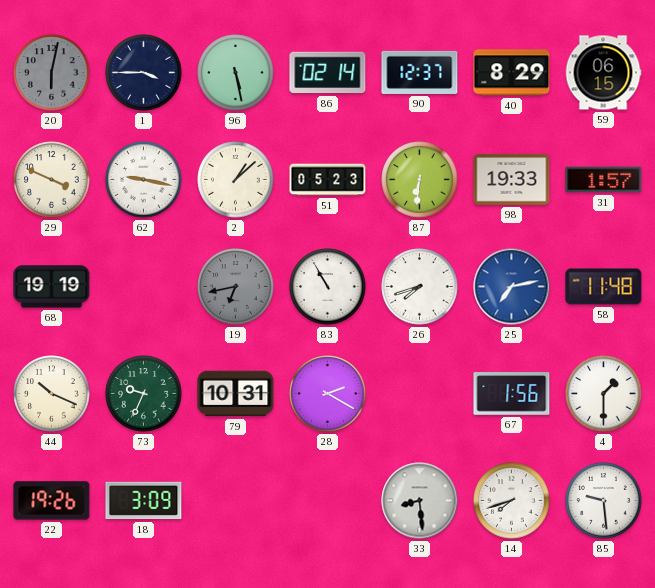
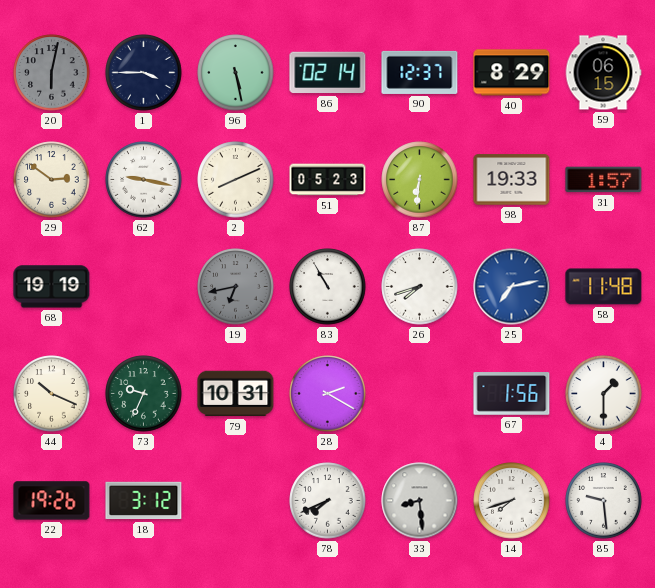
29: 3:49 -> 2:51
2: 1:08 -> 8:11
18: 3:09 -> 3:12
78: none -> 7:41
